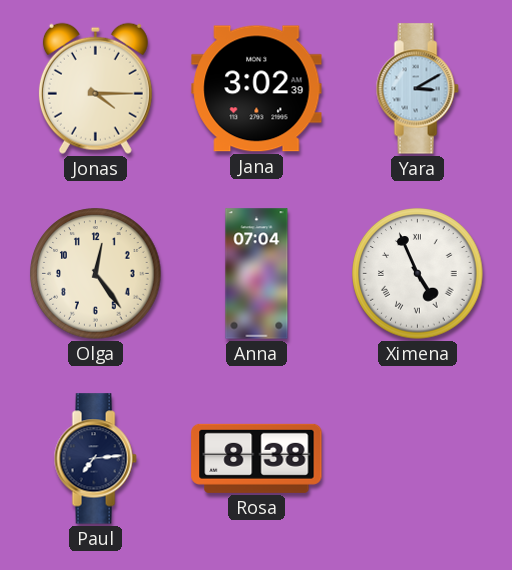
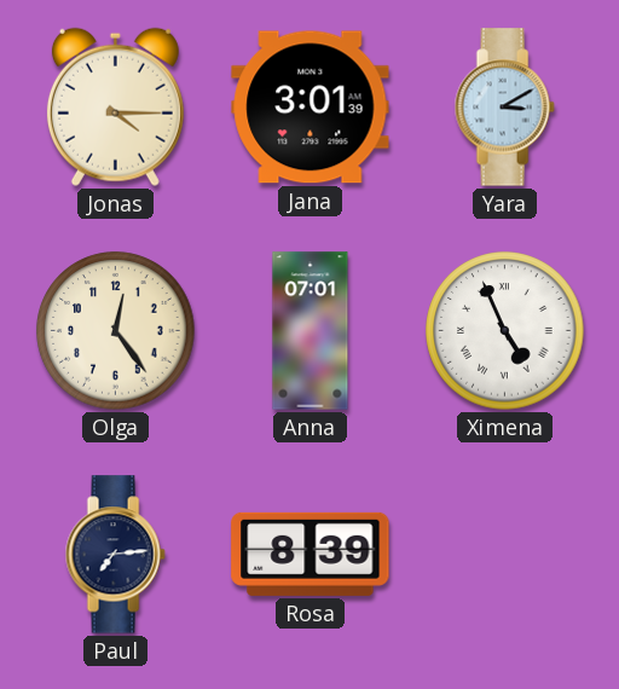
Jana: 3:02 -> 3:01
Anna: 07:04 -> 07:01
Rosa: 8:38 -> 8:39
